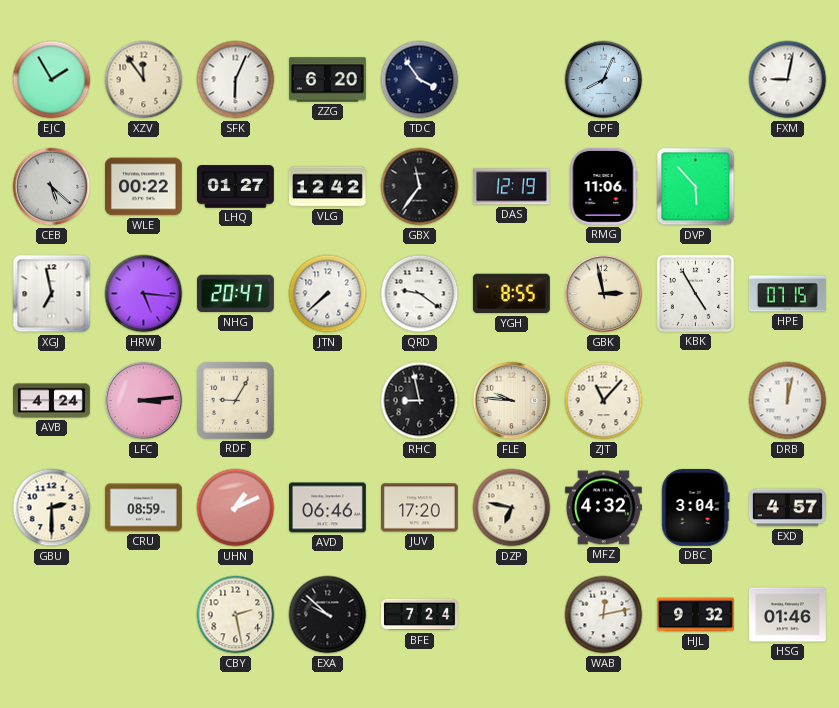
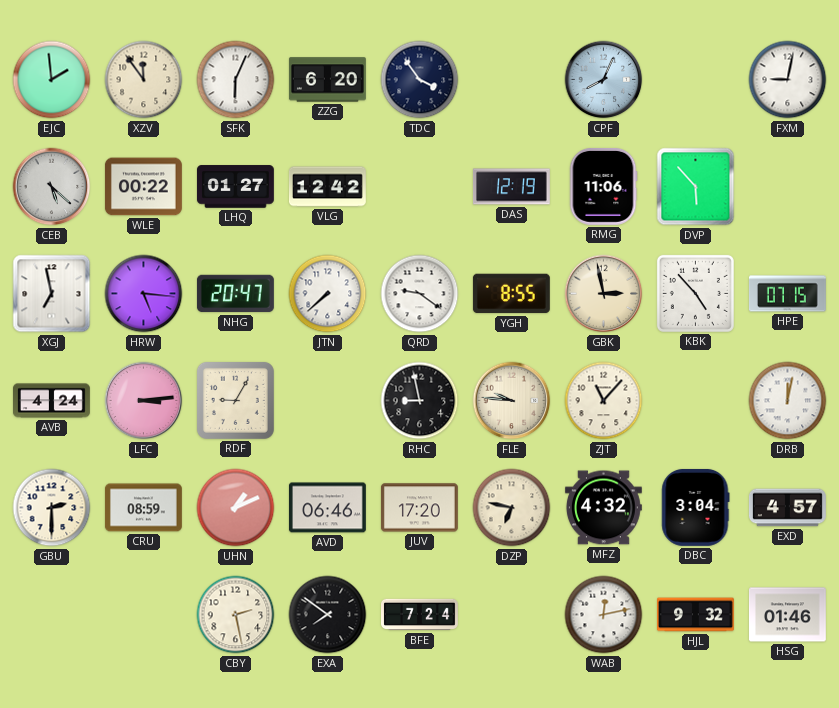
EJC: 1:55 -> 1:59
GBX: 11:36 -> none
KBK: 4:55 -> 4:53
EXA: 9:52 -> 7:51
